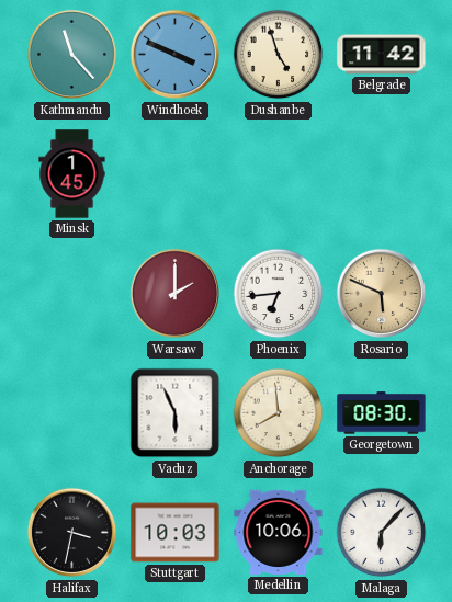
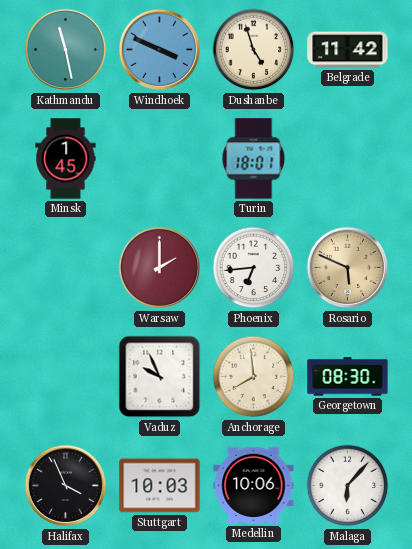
Kathmandu: 11:23 -> 11:28
Turin: none -> 18:01
Vaduz: 5:56 -> 9:56
Halifax: 3:32 -> 3:56
